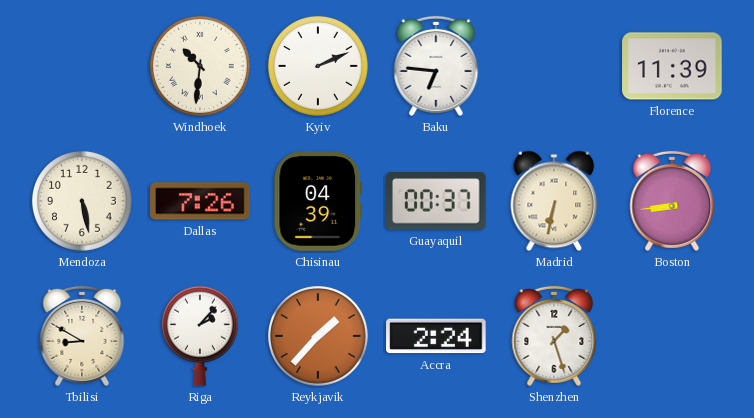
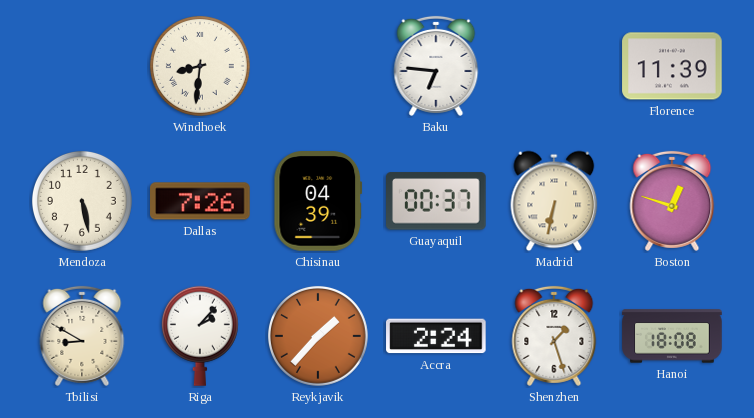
Windhoek: 10:31 -> 8:31
Kyiv: 2:11 -> none
Boston: 8:44 -> 12:48
Hanoi: none -> 18:08
